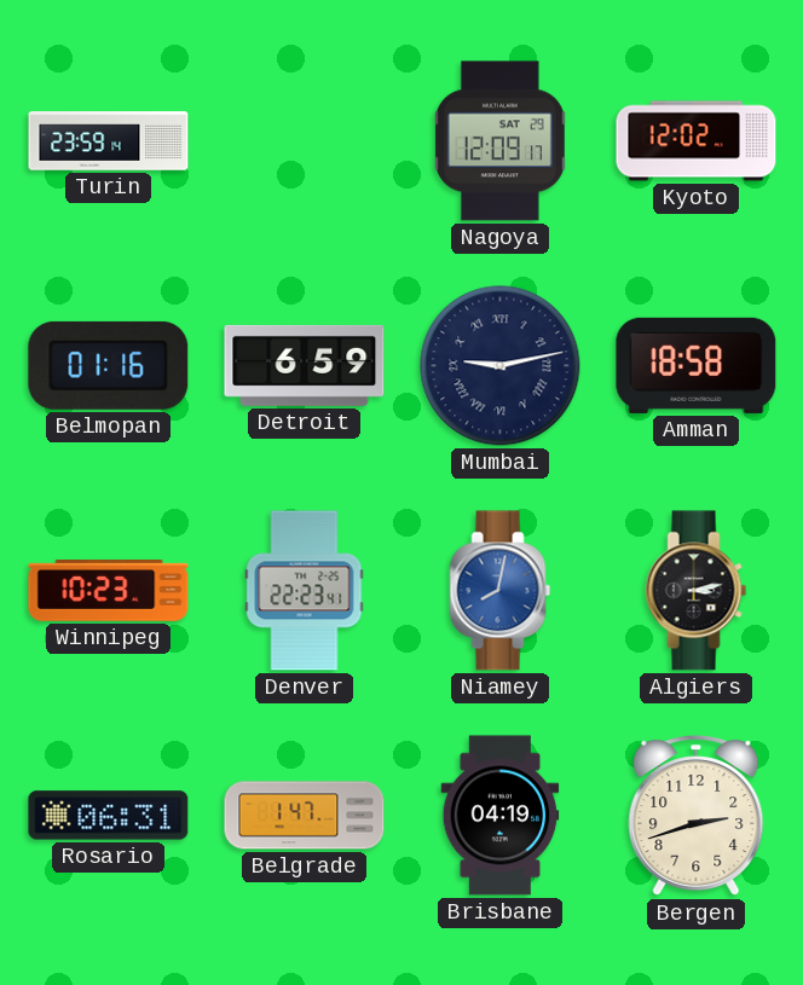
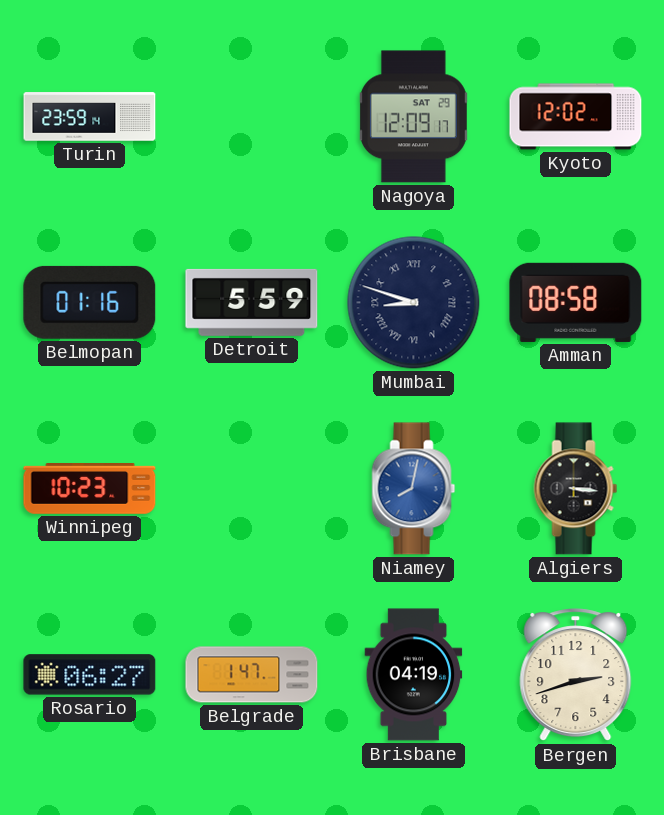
Detroit: 6:59 -> 5:59
Mumbai: 9:13 -> 8:48
Amman: 18:58 -> 08:58
Denver: 22:23 -> none
Algiers: 3:13 -> 3:16
Rosario: 06:31 -> 06:27
